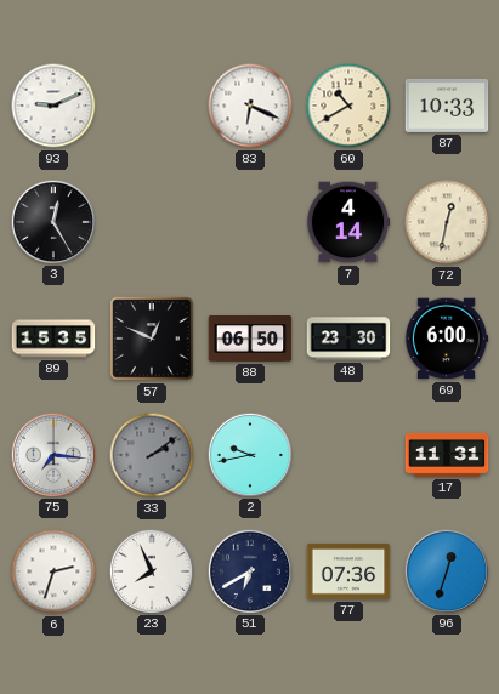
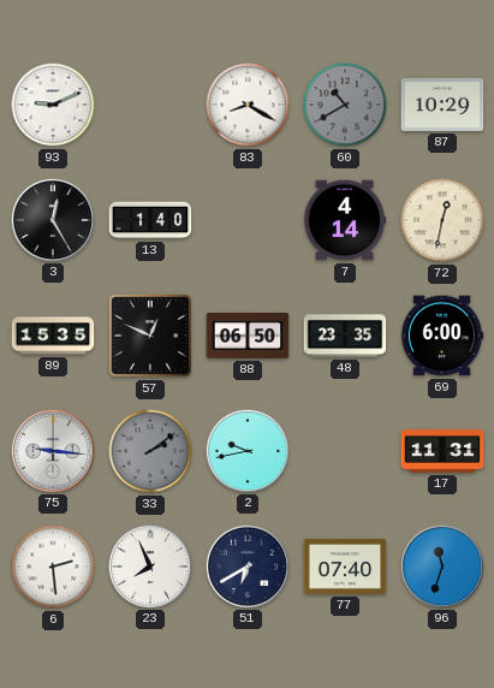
83: 6:19 -> 8:20
60 dial: cream -> grey
87: 10:33 -> 10:29
13: none -> 1:40
48: 23:30 -> 23:35
75: 7:16 -> 9:16
6: 2:33 -> 2:29
77: 07:36 -> 07:40
96: 12:33 -> 11:33
